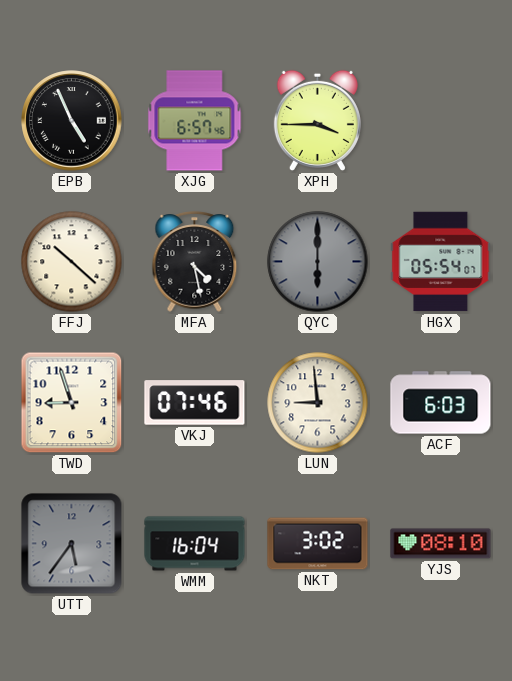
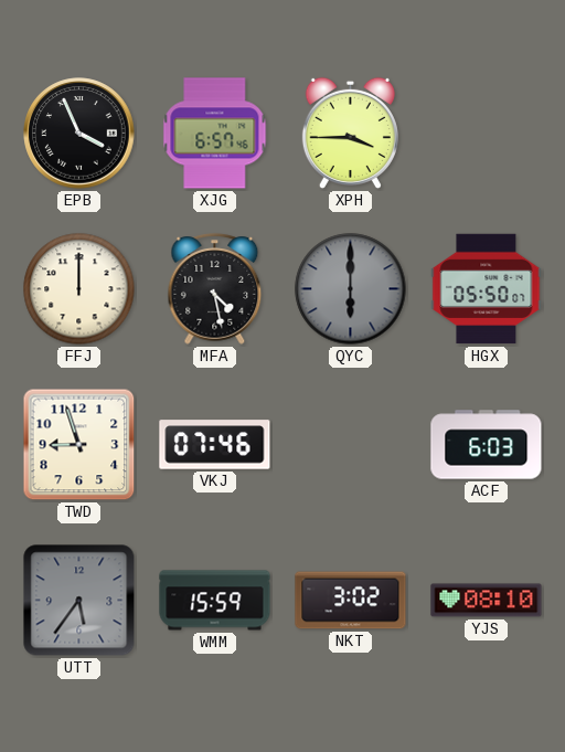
EPB: 4:56 -> 3:56
FFJ: 10:22 -> 12:00
HGX: 05:54 -> 05:50
LUN: 8:59 -> none
WMM: 16:04 -> 15:59
